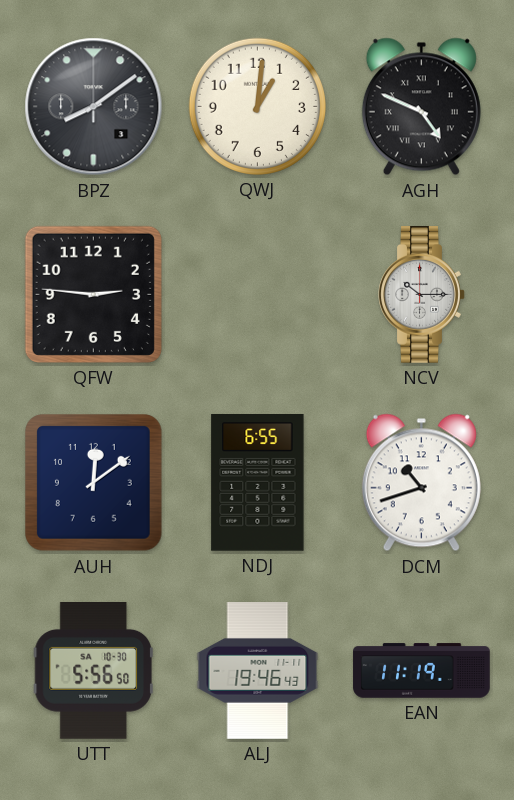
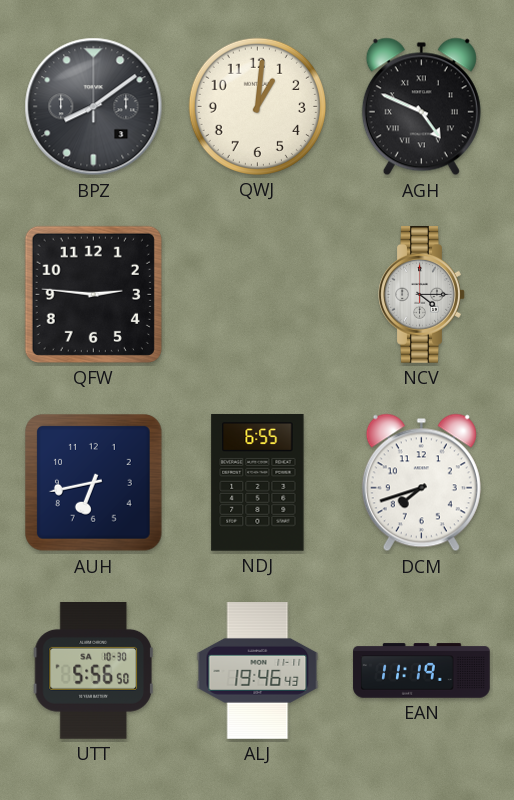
NCV: 10:15 -> 4:15
AUH: 12:09 -> 6:43
DCM: 10:42 -> 7:42
